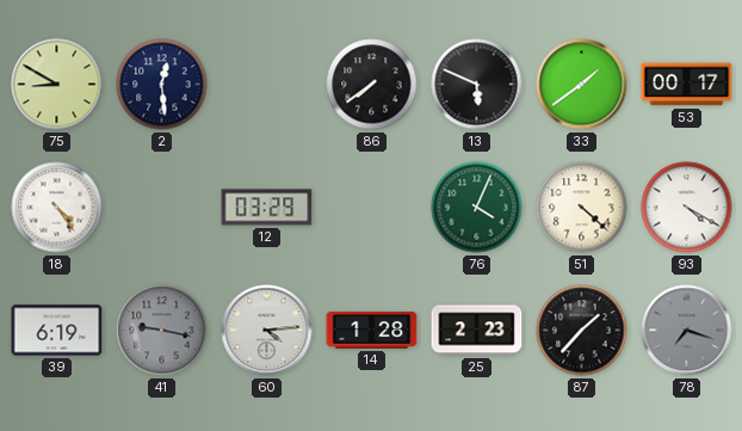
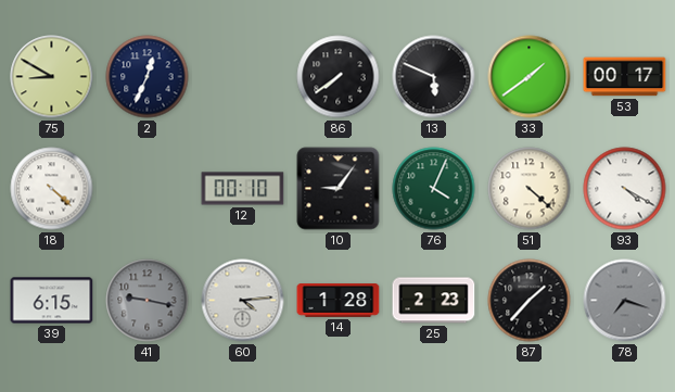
2: 12:29 -> 12:34
18: 4:24 -> 4:22
12: 03:29 -> 00:10
10: none -> 9:06
39: 6:19 -> 6:15
